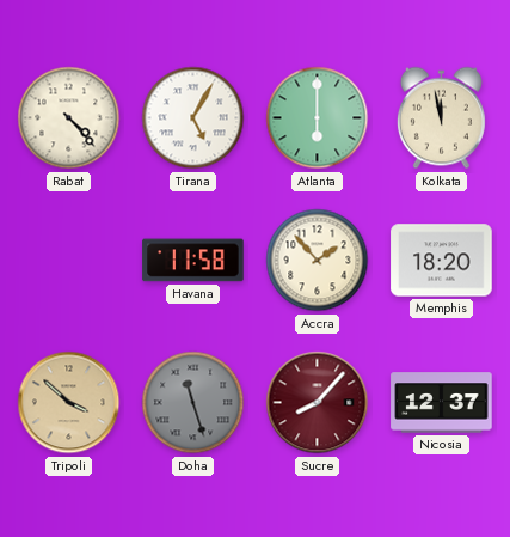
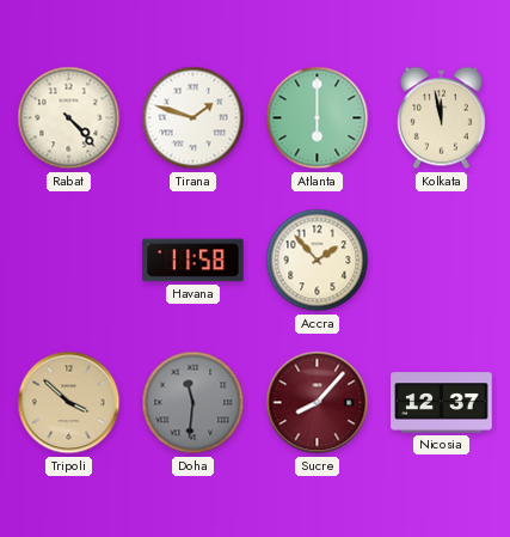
Tirana: 5:05 -> 1:48
Memphis: 18:20 -> none
Doha: 11:27 -> 11:31
